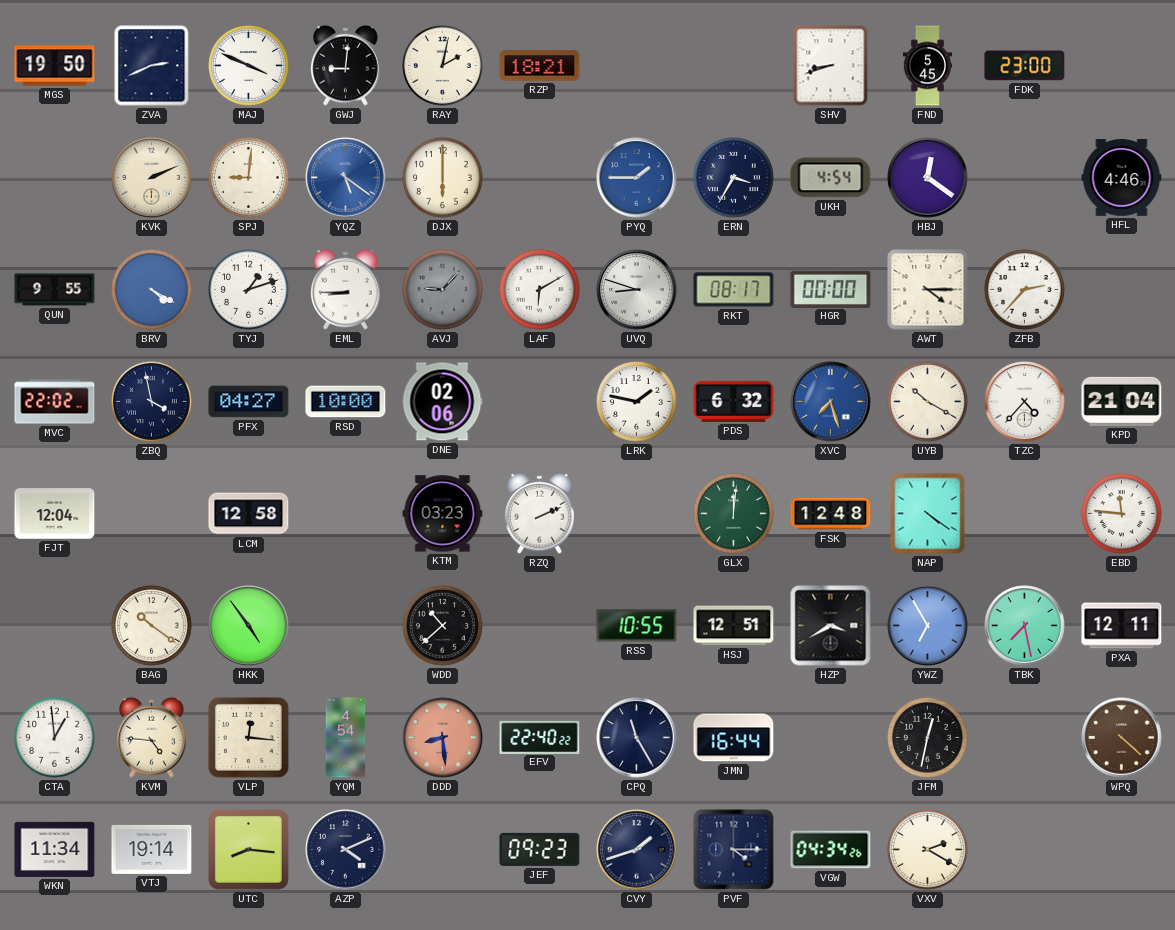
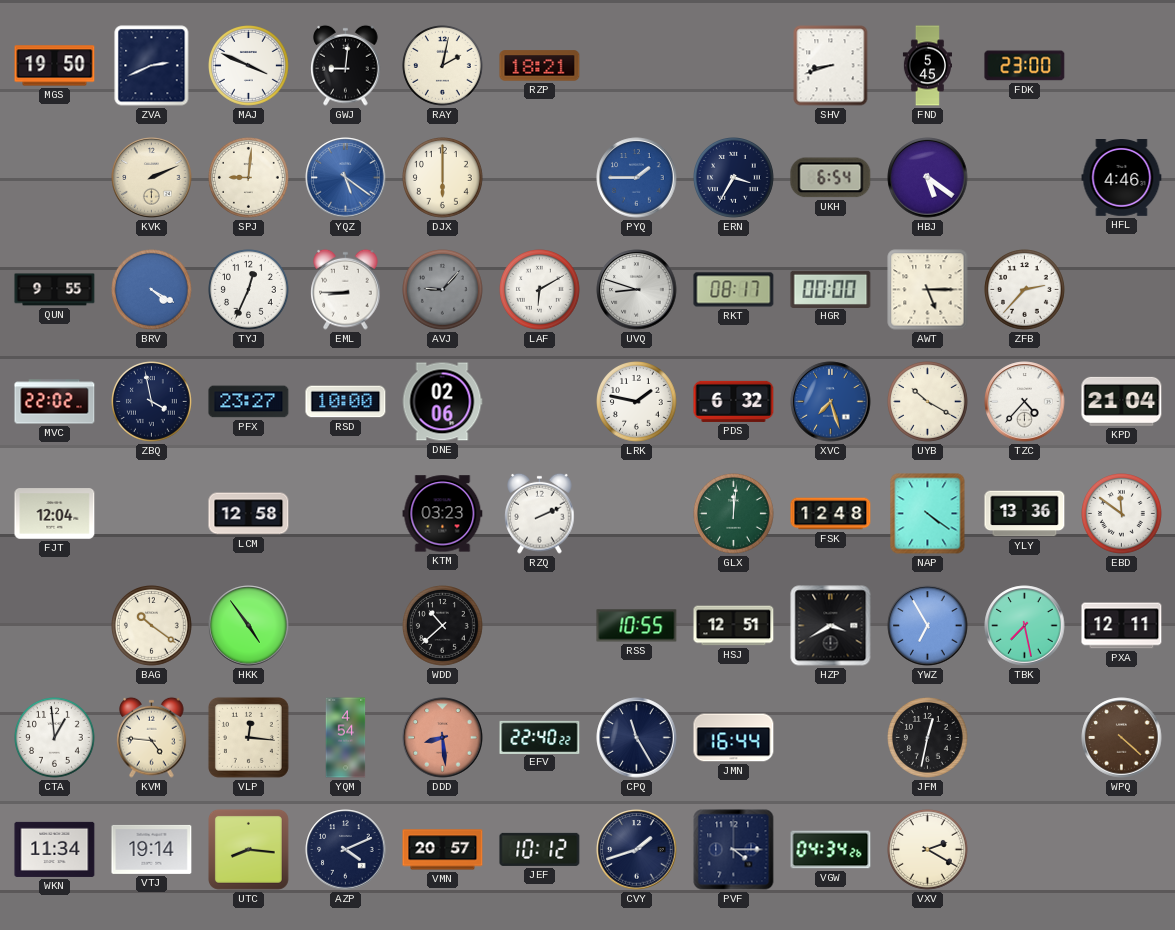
UKH: 4:54 -> 6:54
HBJ: 12:21 -> 5:21
TYJ: 1:12 -> 12:34
AWT: 4:15 -> 5:15
PFX: 04:27 -> 23:27
YLY: none -> 13:36
EBD: 11:46 -> 11:51
VMN: none -> 20:57
JEF: 09:23 -> 10:12
